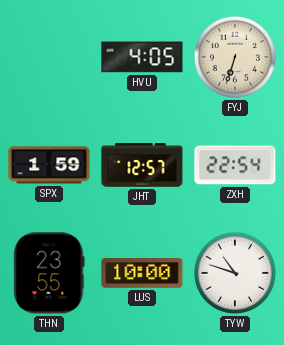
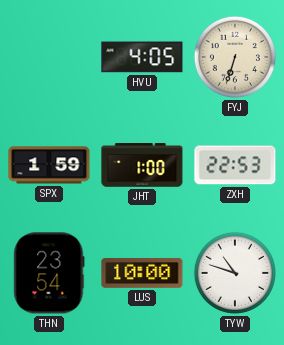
JHT: 12:57 -> 1:00
ZXH: 22:54 -> 22:53
THN: 23:55 -> 23:54
